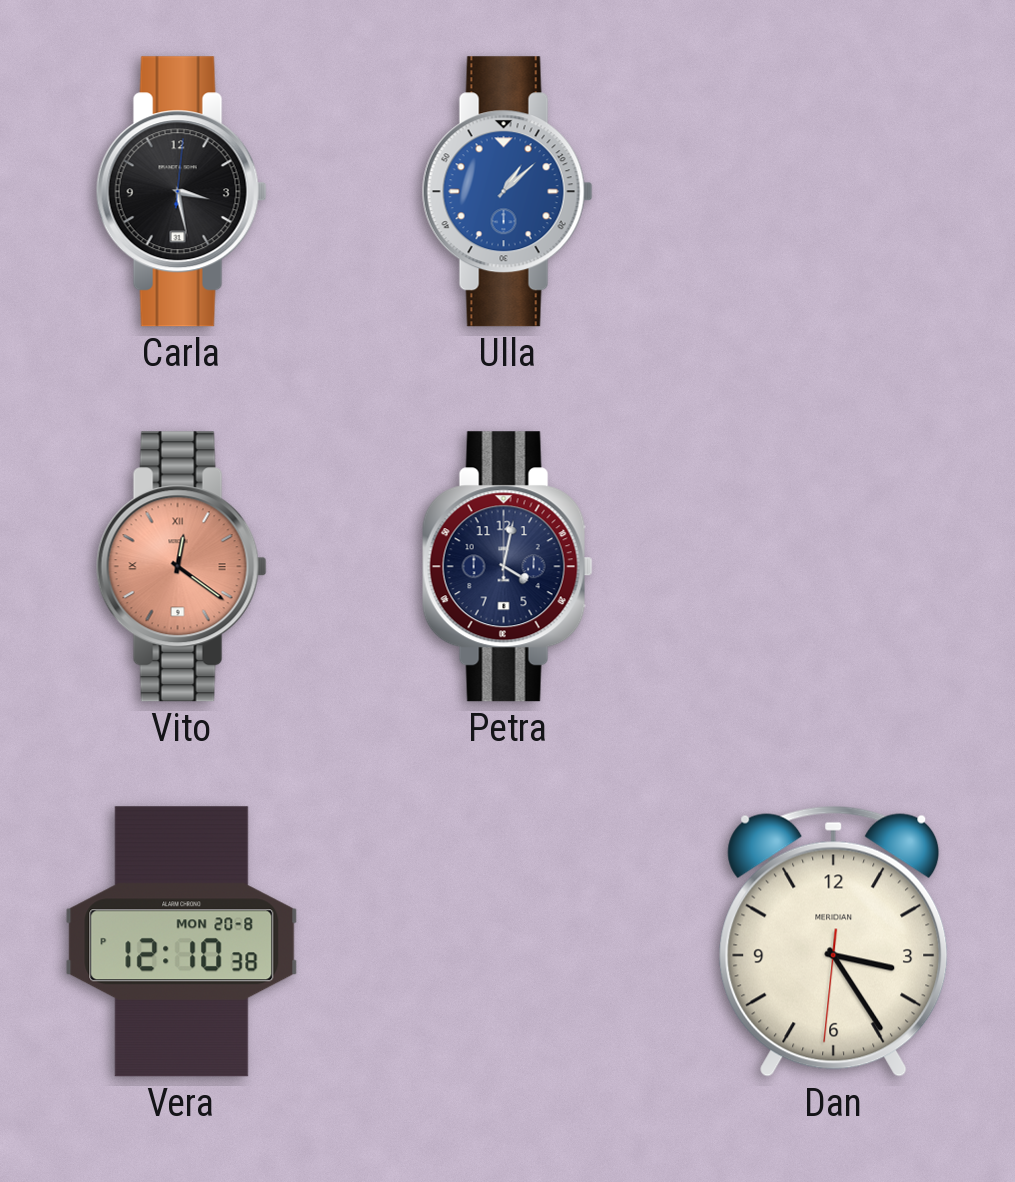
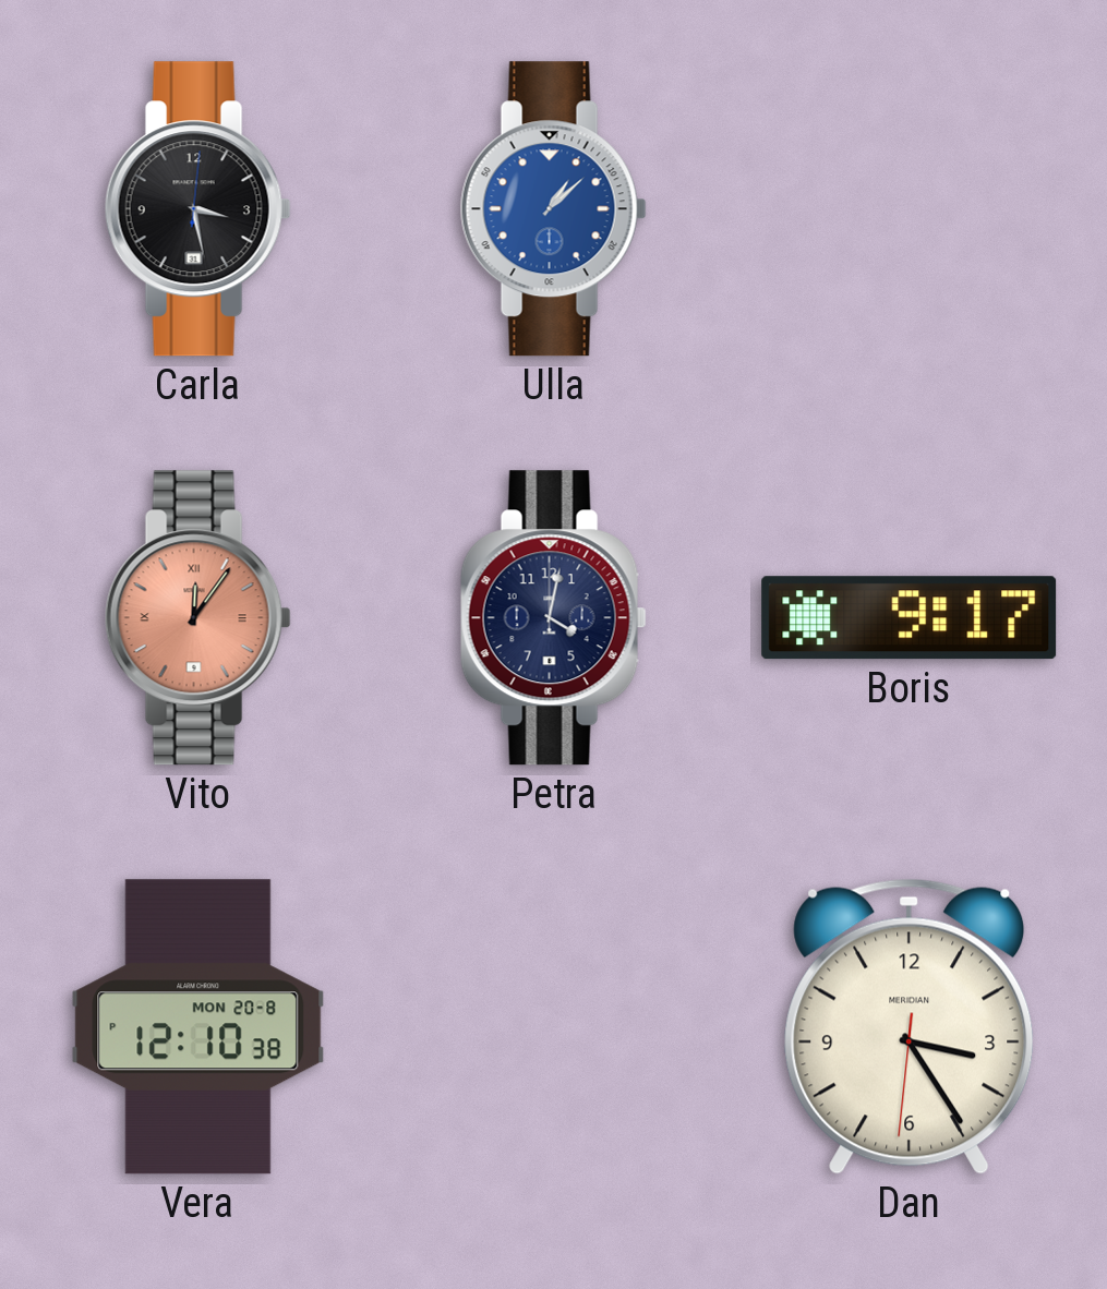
Vito: 12:21 -> 12:06
Boris: none -> 9:17
